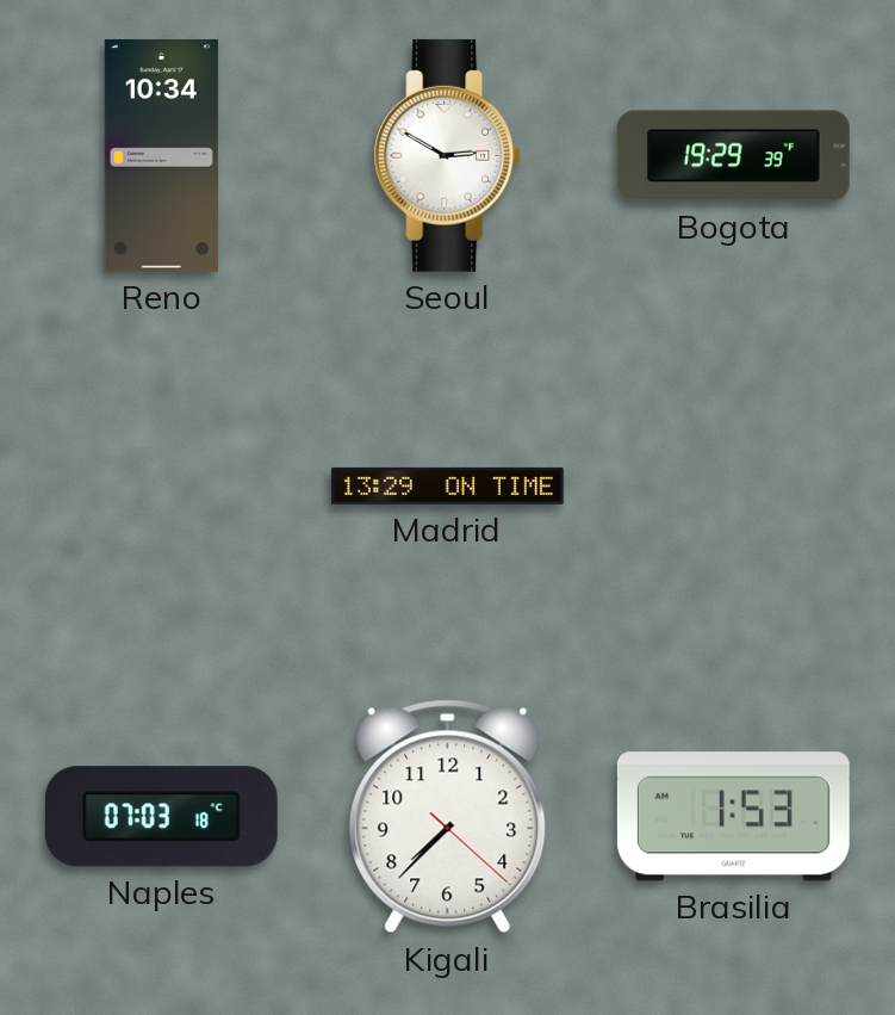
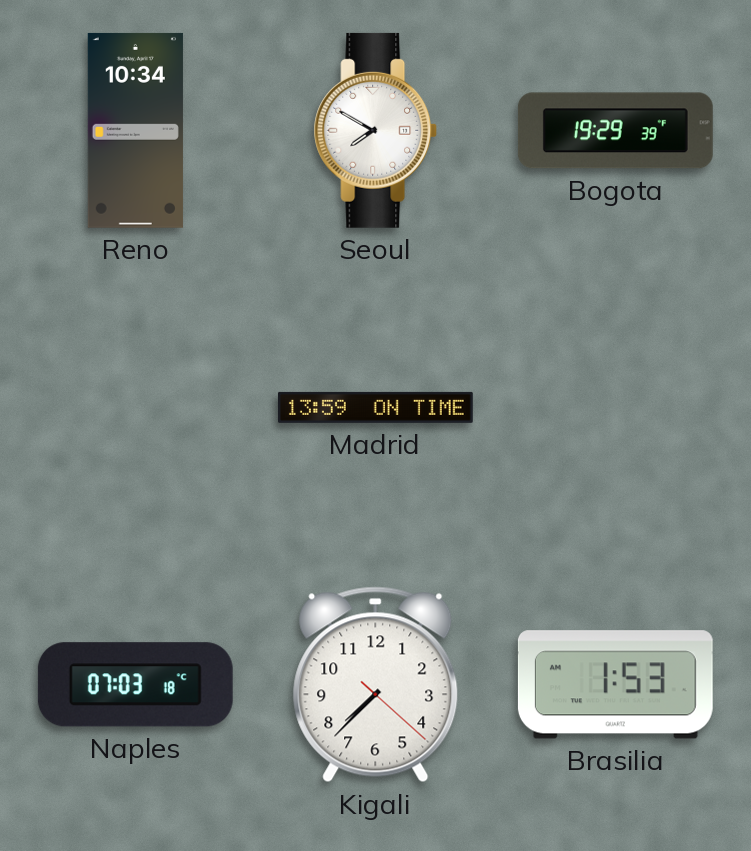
Seoul: 2:50 -> 7:50
Madrid: 13:29 -> 13:59
